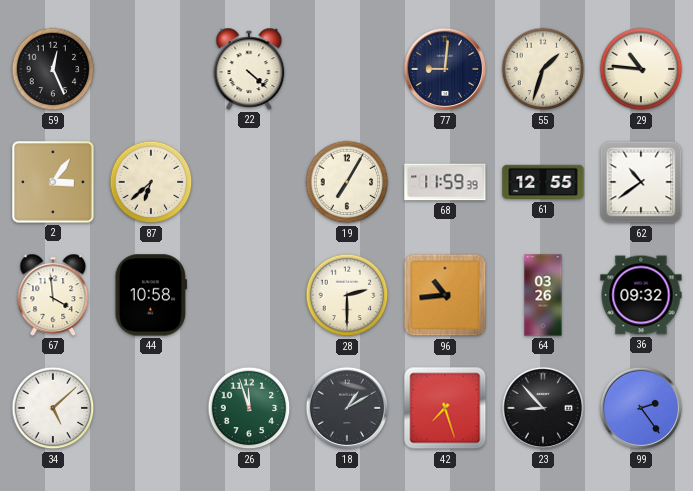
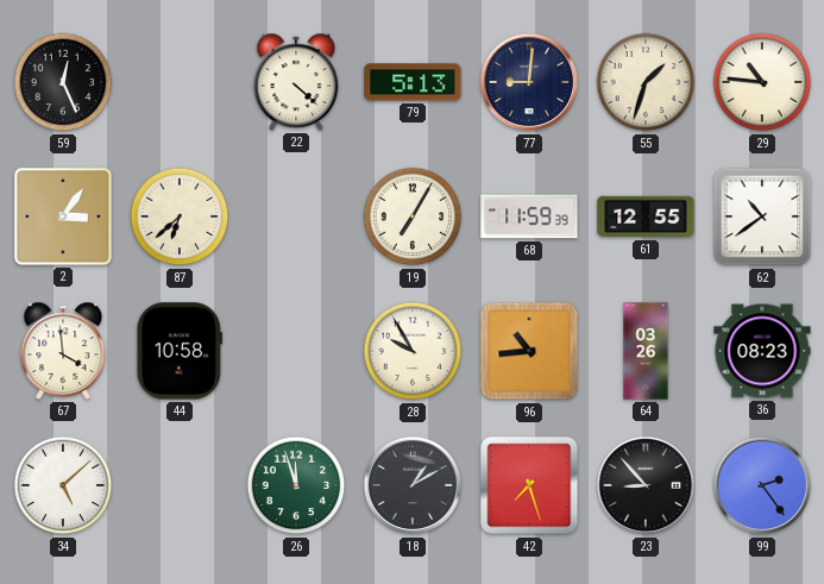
79: none -> 5:13
28: 2:30 -> 9:55
36: 09:32 -> 08:23
